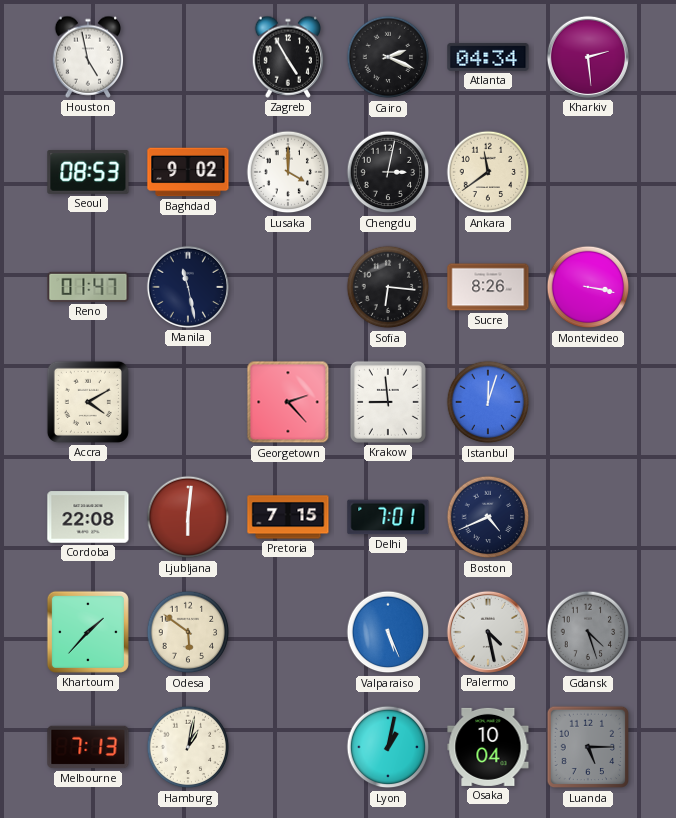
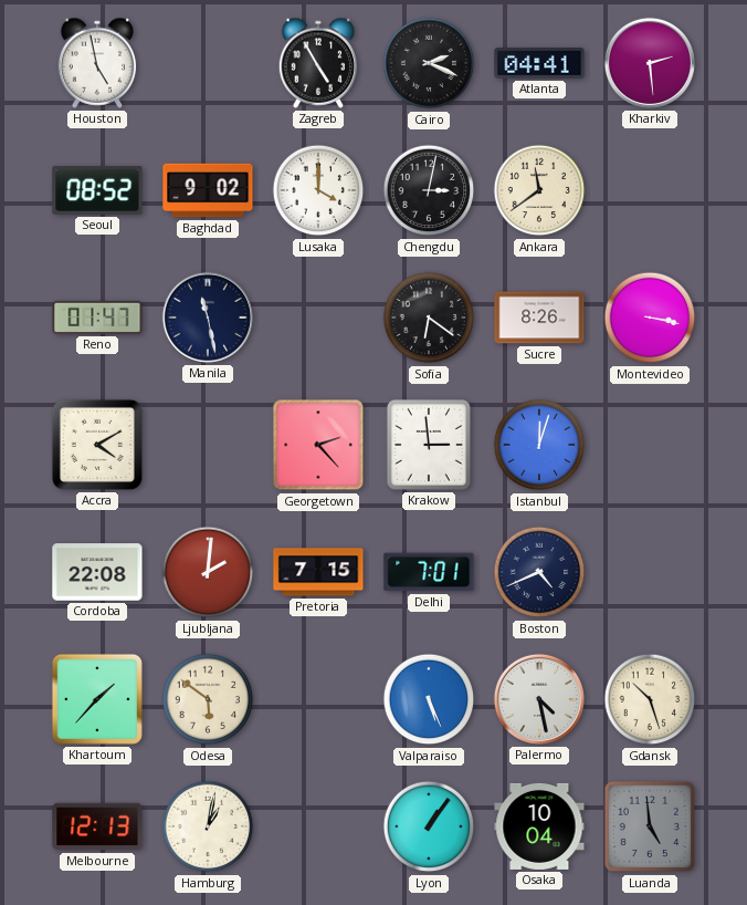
Atlanta: 04:34 -> 04:41
Seoul: 08:53 -> 08:52
Sofia: 6:16 -> 6:21
Krakow: 8:59 -> 2:59
Ljubljana: 6:01 -> 2:01
Gdansk: 4:27 -> 10:27
Gdansk dial: grey -> cream
Melbourne: 7:13 -> 12:13
Lyon: 1:02 -> 1:06
Luanda: 5:15 -> 4:59
